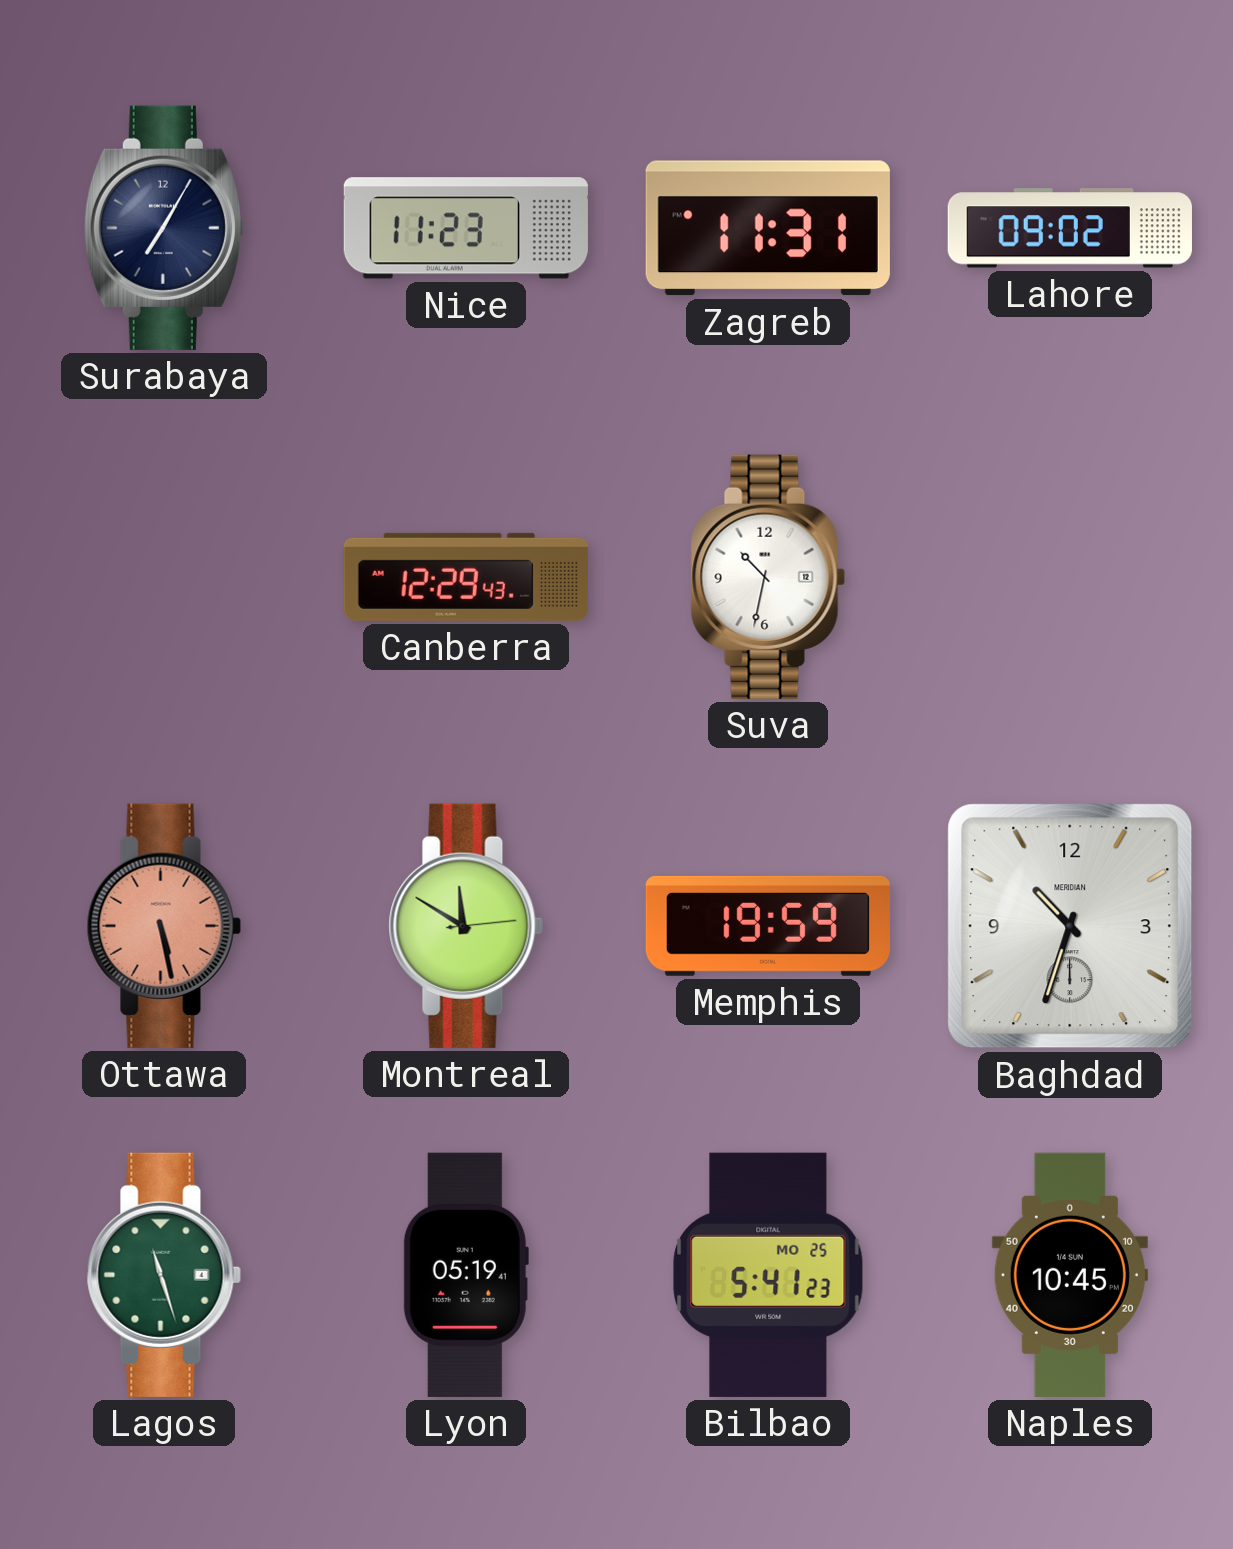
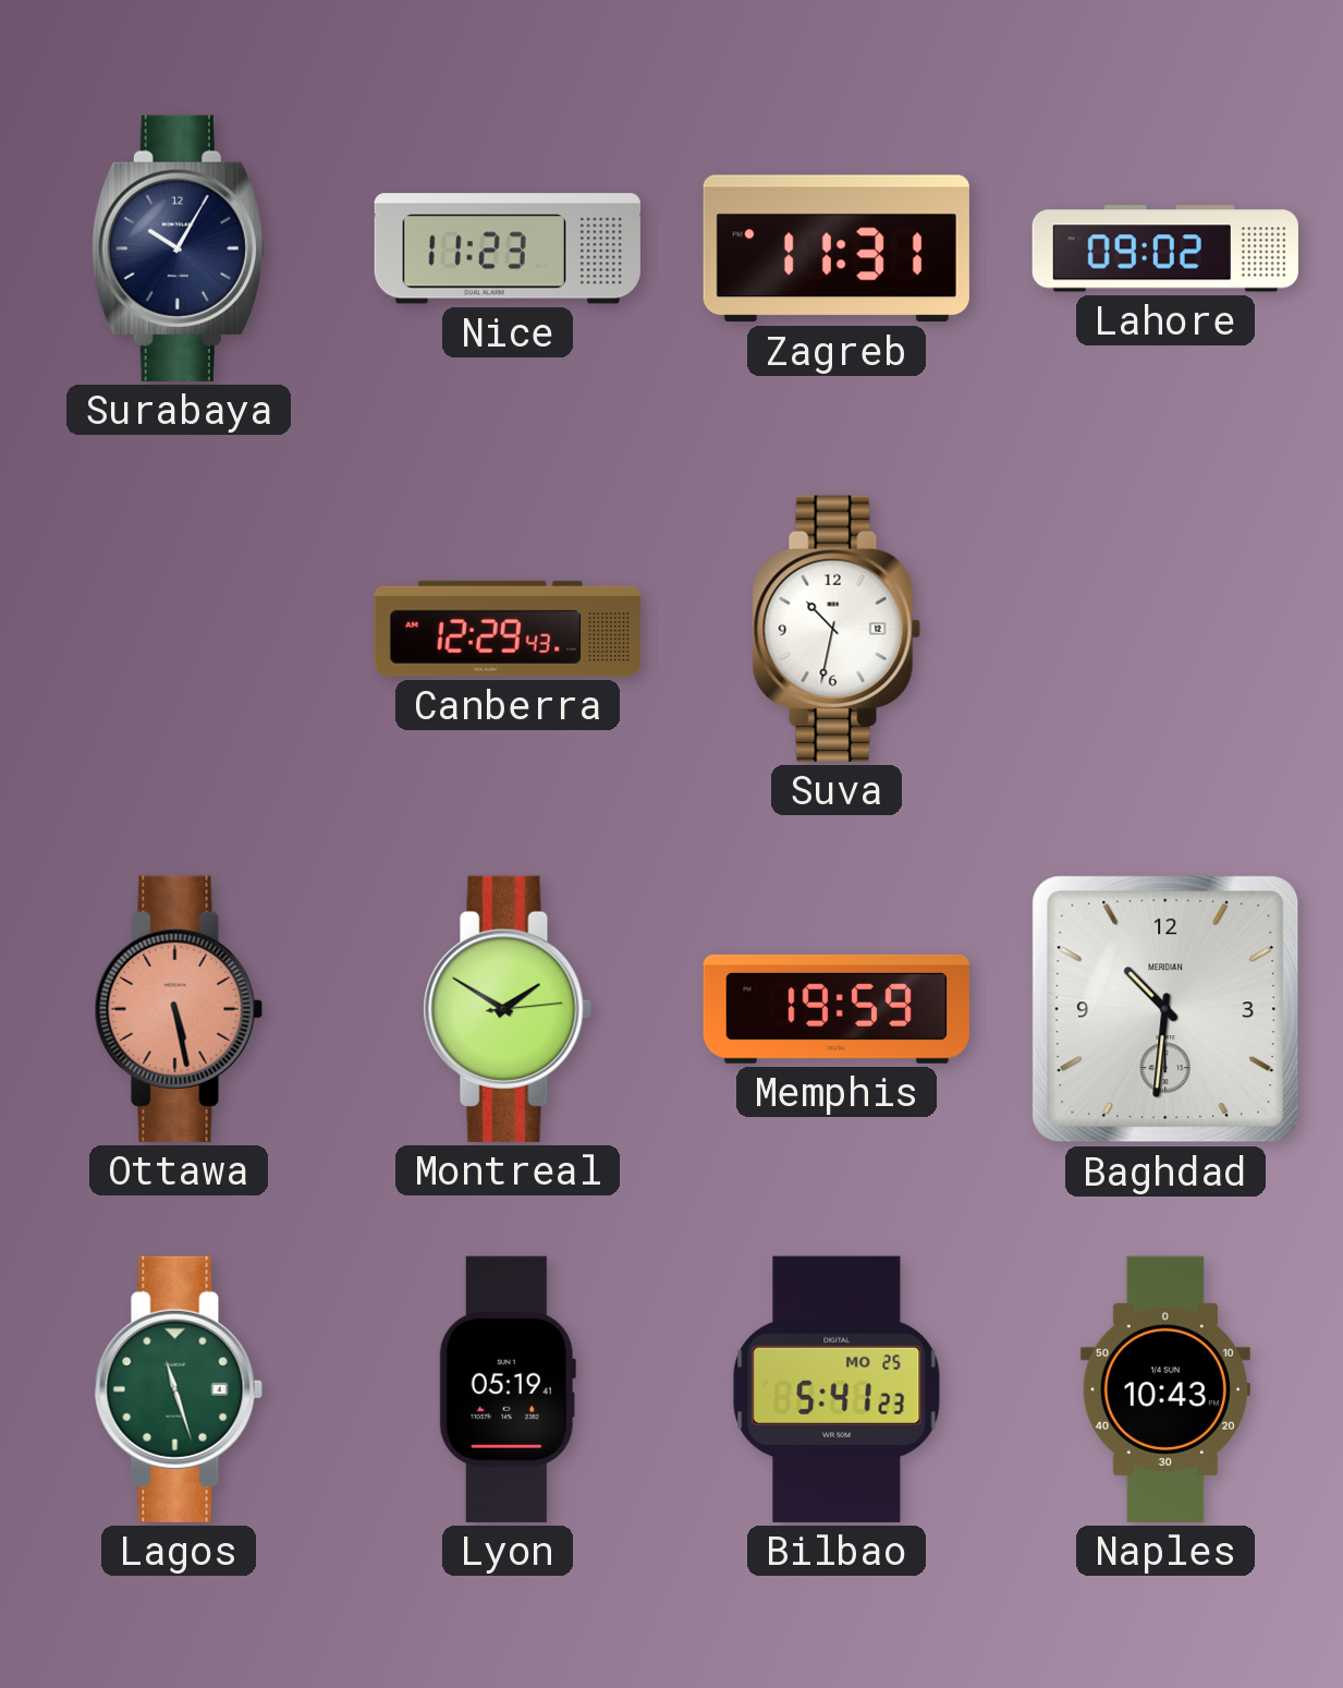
Surabaya: 7:05 -> 10:05
Montreal: 11:50 -> 1:50
Baghdad: 10:33 -> 10:31
Naples: 10:45 -> 10:43
